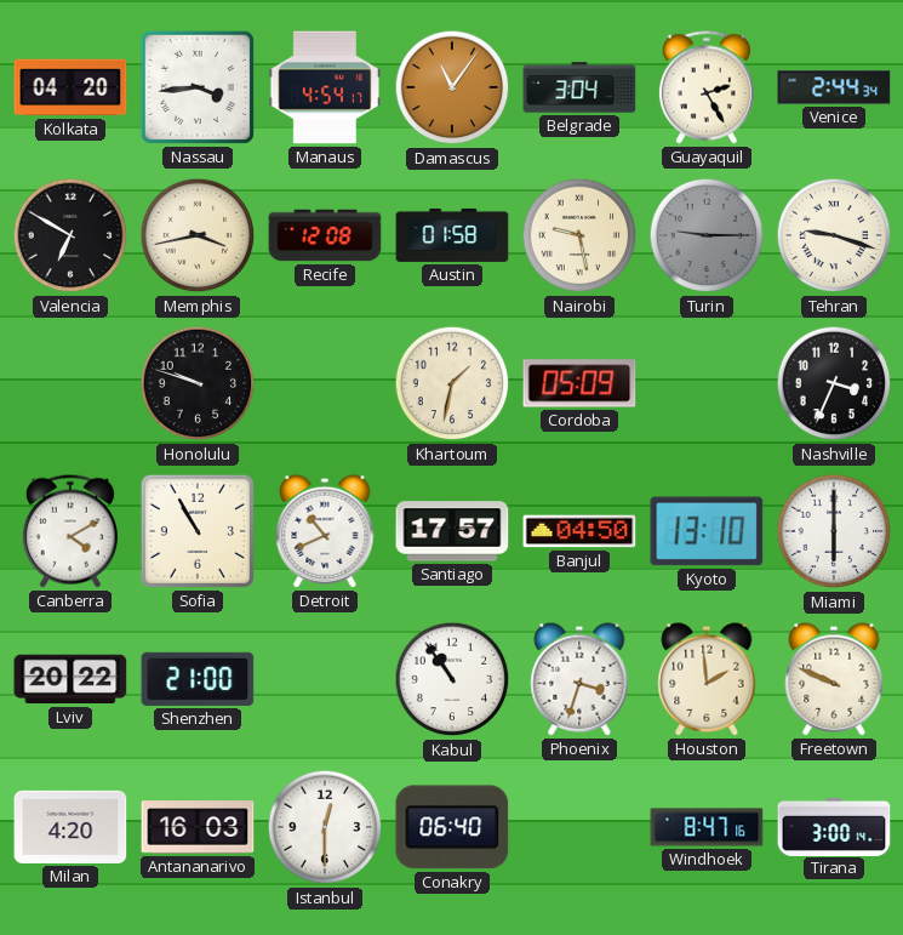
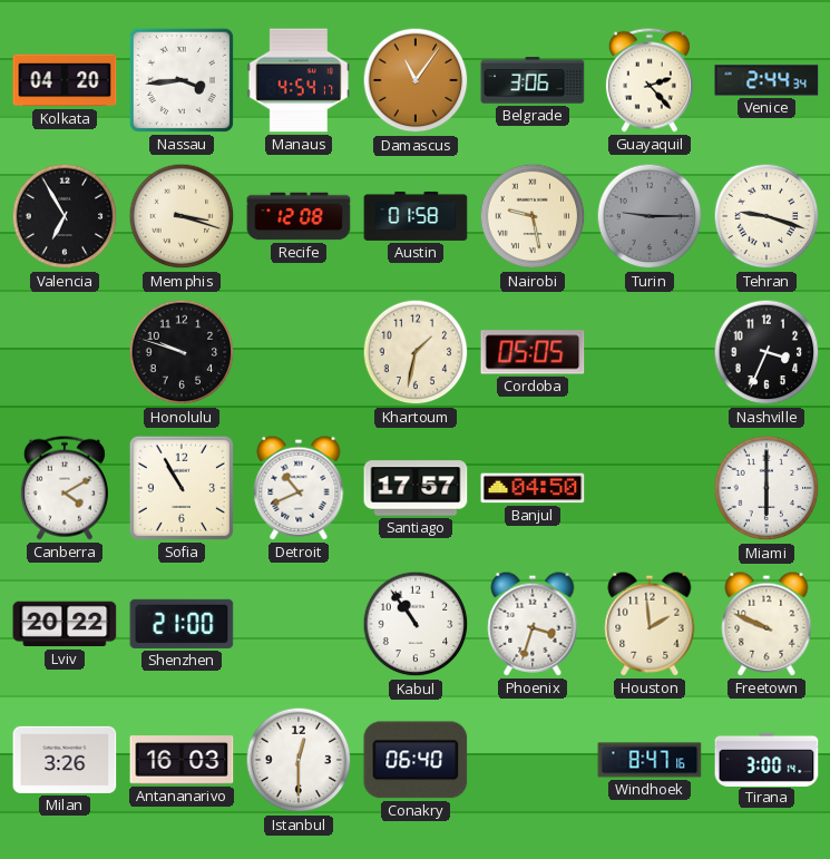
Belgrade: 3:04 -> 3:06
Guayaquil: 2:25 -> 2:23
Valencia: 6:50 -> 6:55
Memphis: 3:43 -> 3:18
Cordoba: 05:09 -> 05:05
Kyoto: 13:10 -> none
Milan: 4:20 -> 3:26
